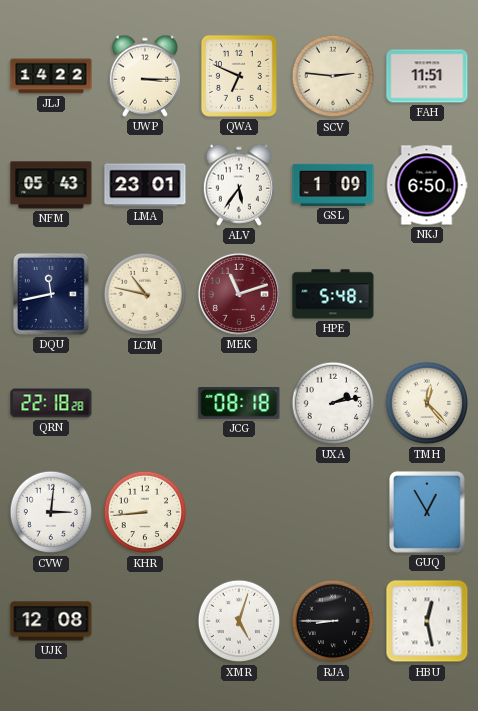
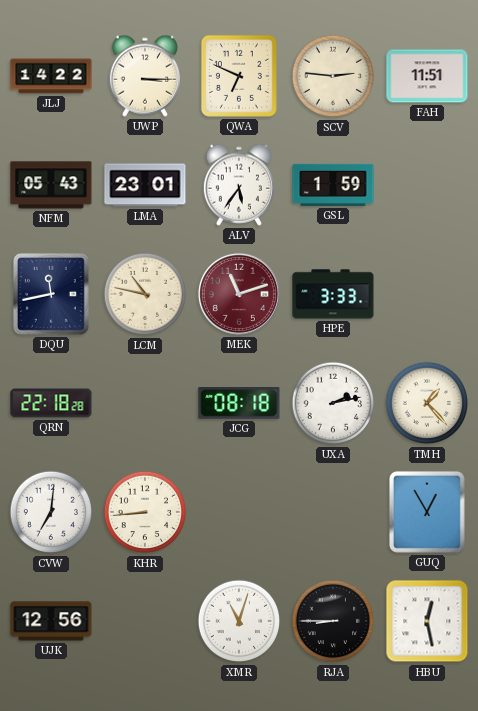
GSL: 1:09 -> 1:59
NKJ: 6:50 -> none
HPE: 5:48 -> 3:33
TMH: 12:23 -> 1:23
CVW: 3:01 -> 7:01
UJK: 12:08 -> 12:56
XMR: 5:03 -> 11:03
